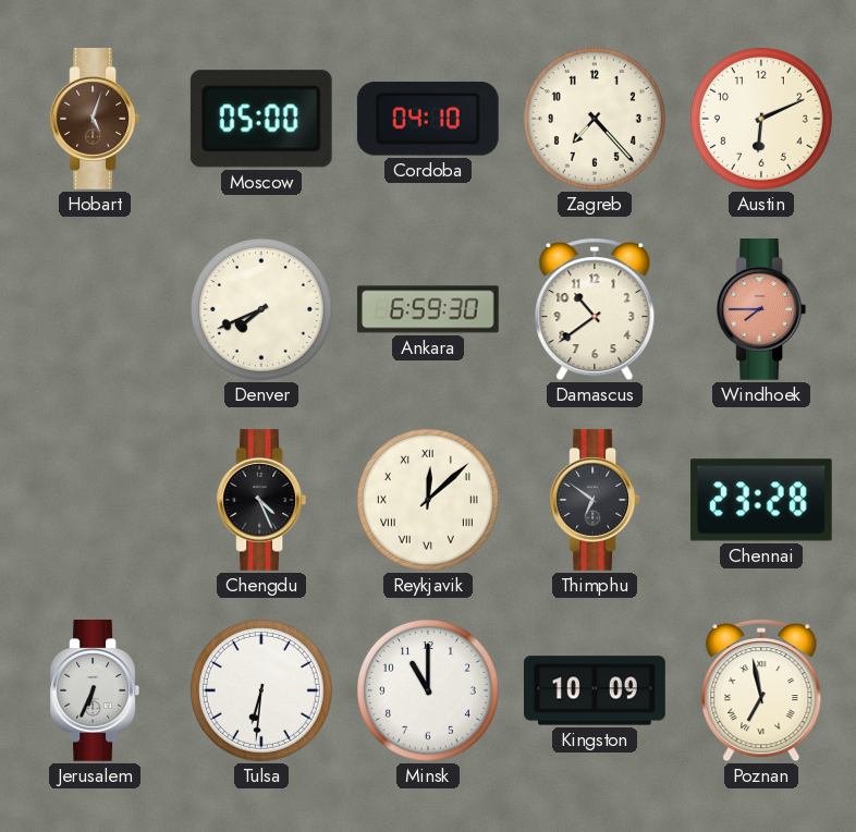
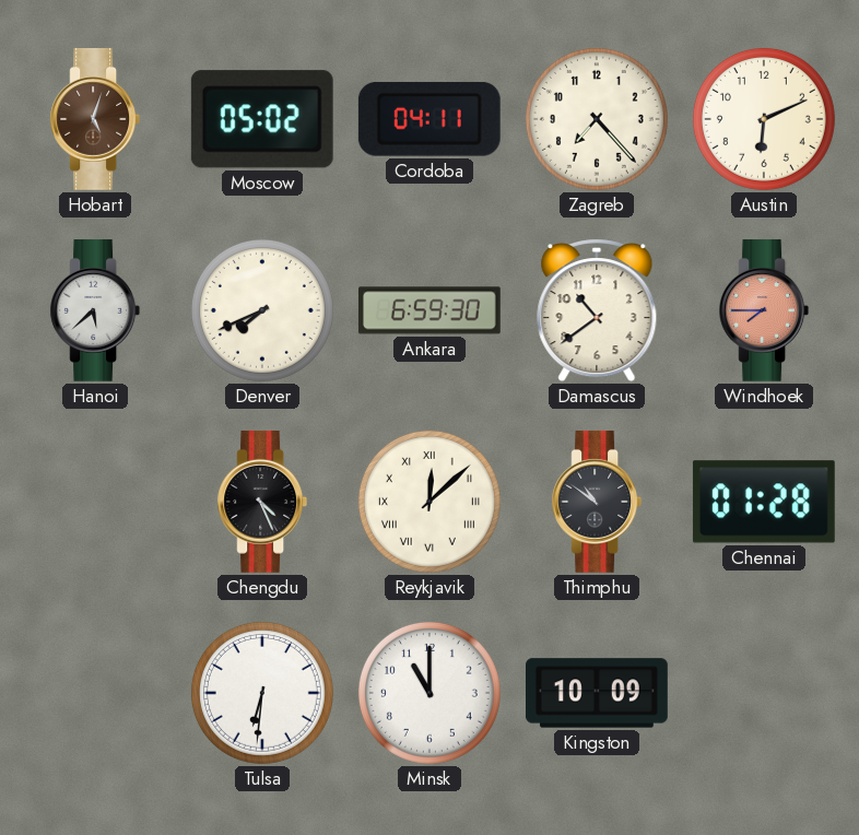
Moscow: 05:00 -> 05:02
Cordoba: 04:10 -> 04:11
Hanoi: none -> 5:38
Thimphu: 6:51 -> 10:51
Chennai: 23:28 -> 01:28
Jerusalem: 6:34 -> none
Poznan: 6:58 -> none
